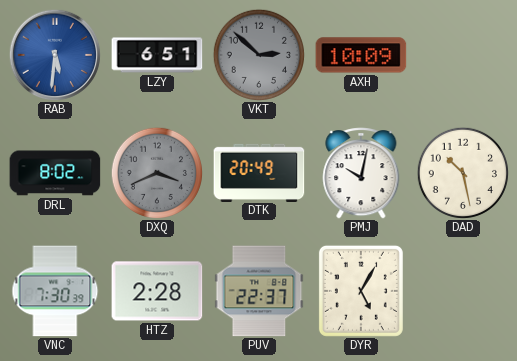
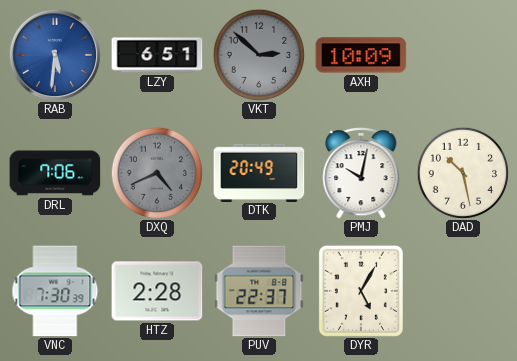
DRL: 8:02 -> 7:06
DXQ: 3:41 -> 4:41
